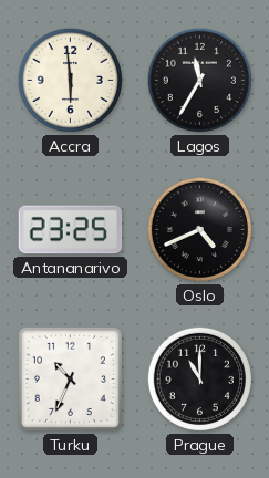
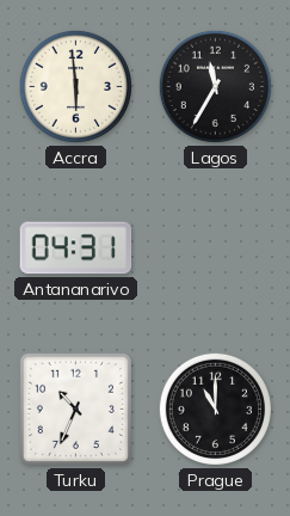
Antananarivo: 23:25 -> 04:31
Oslo: 4:41 -> none
